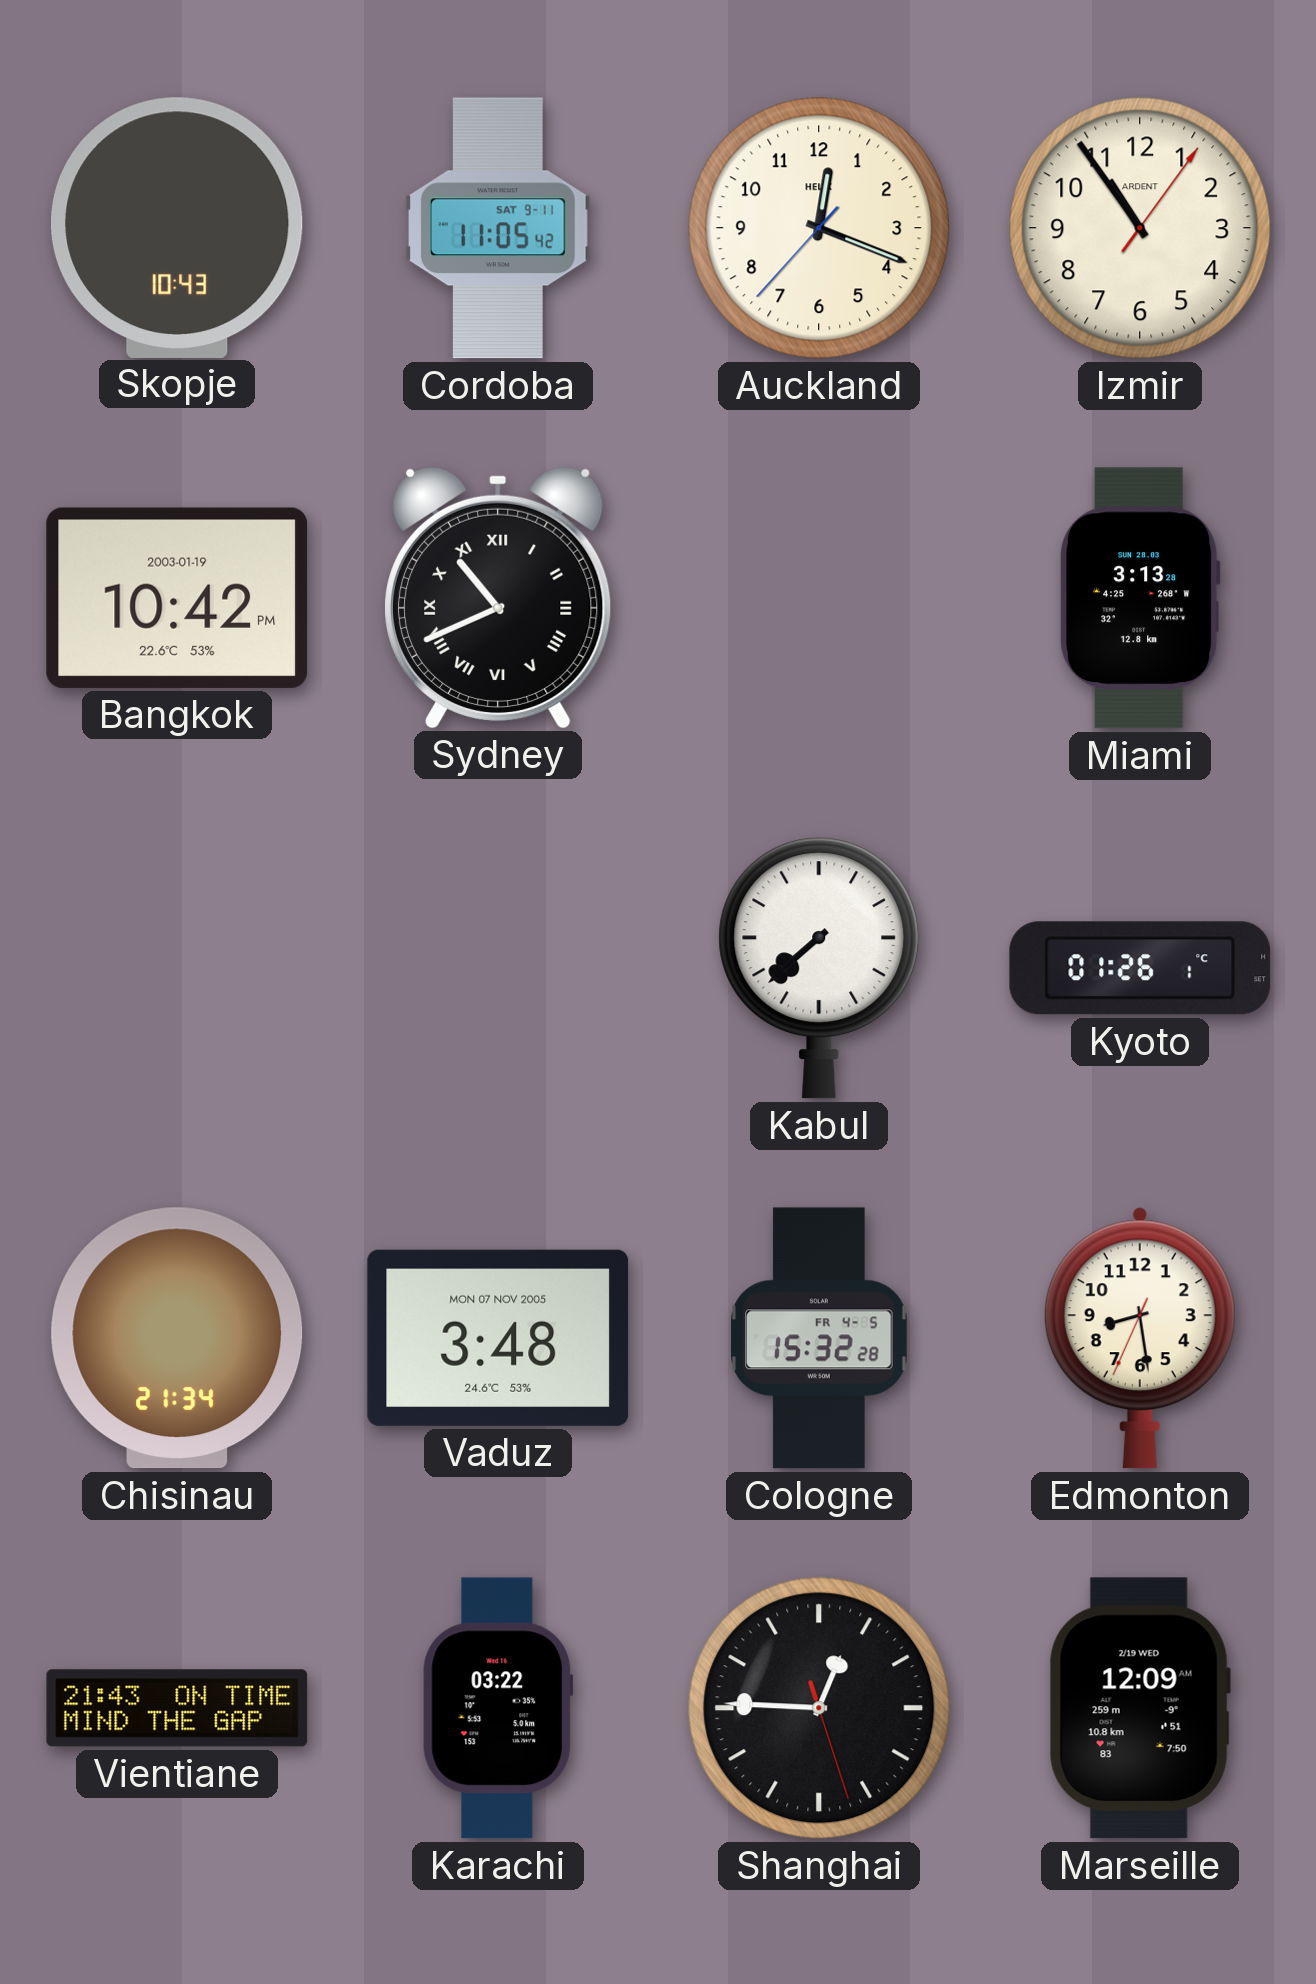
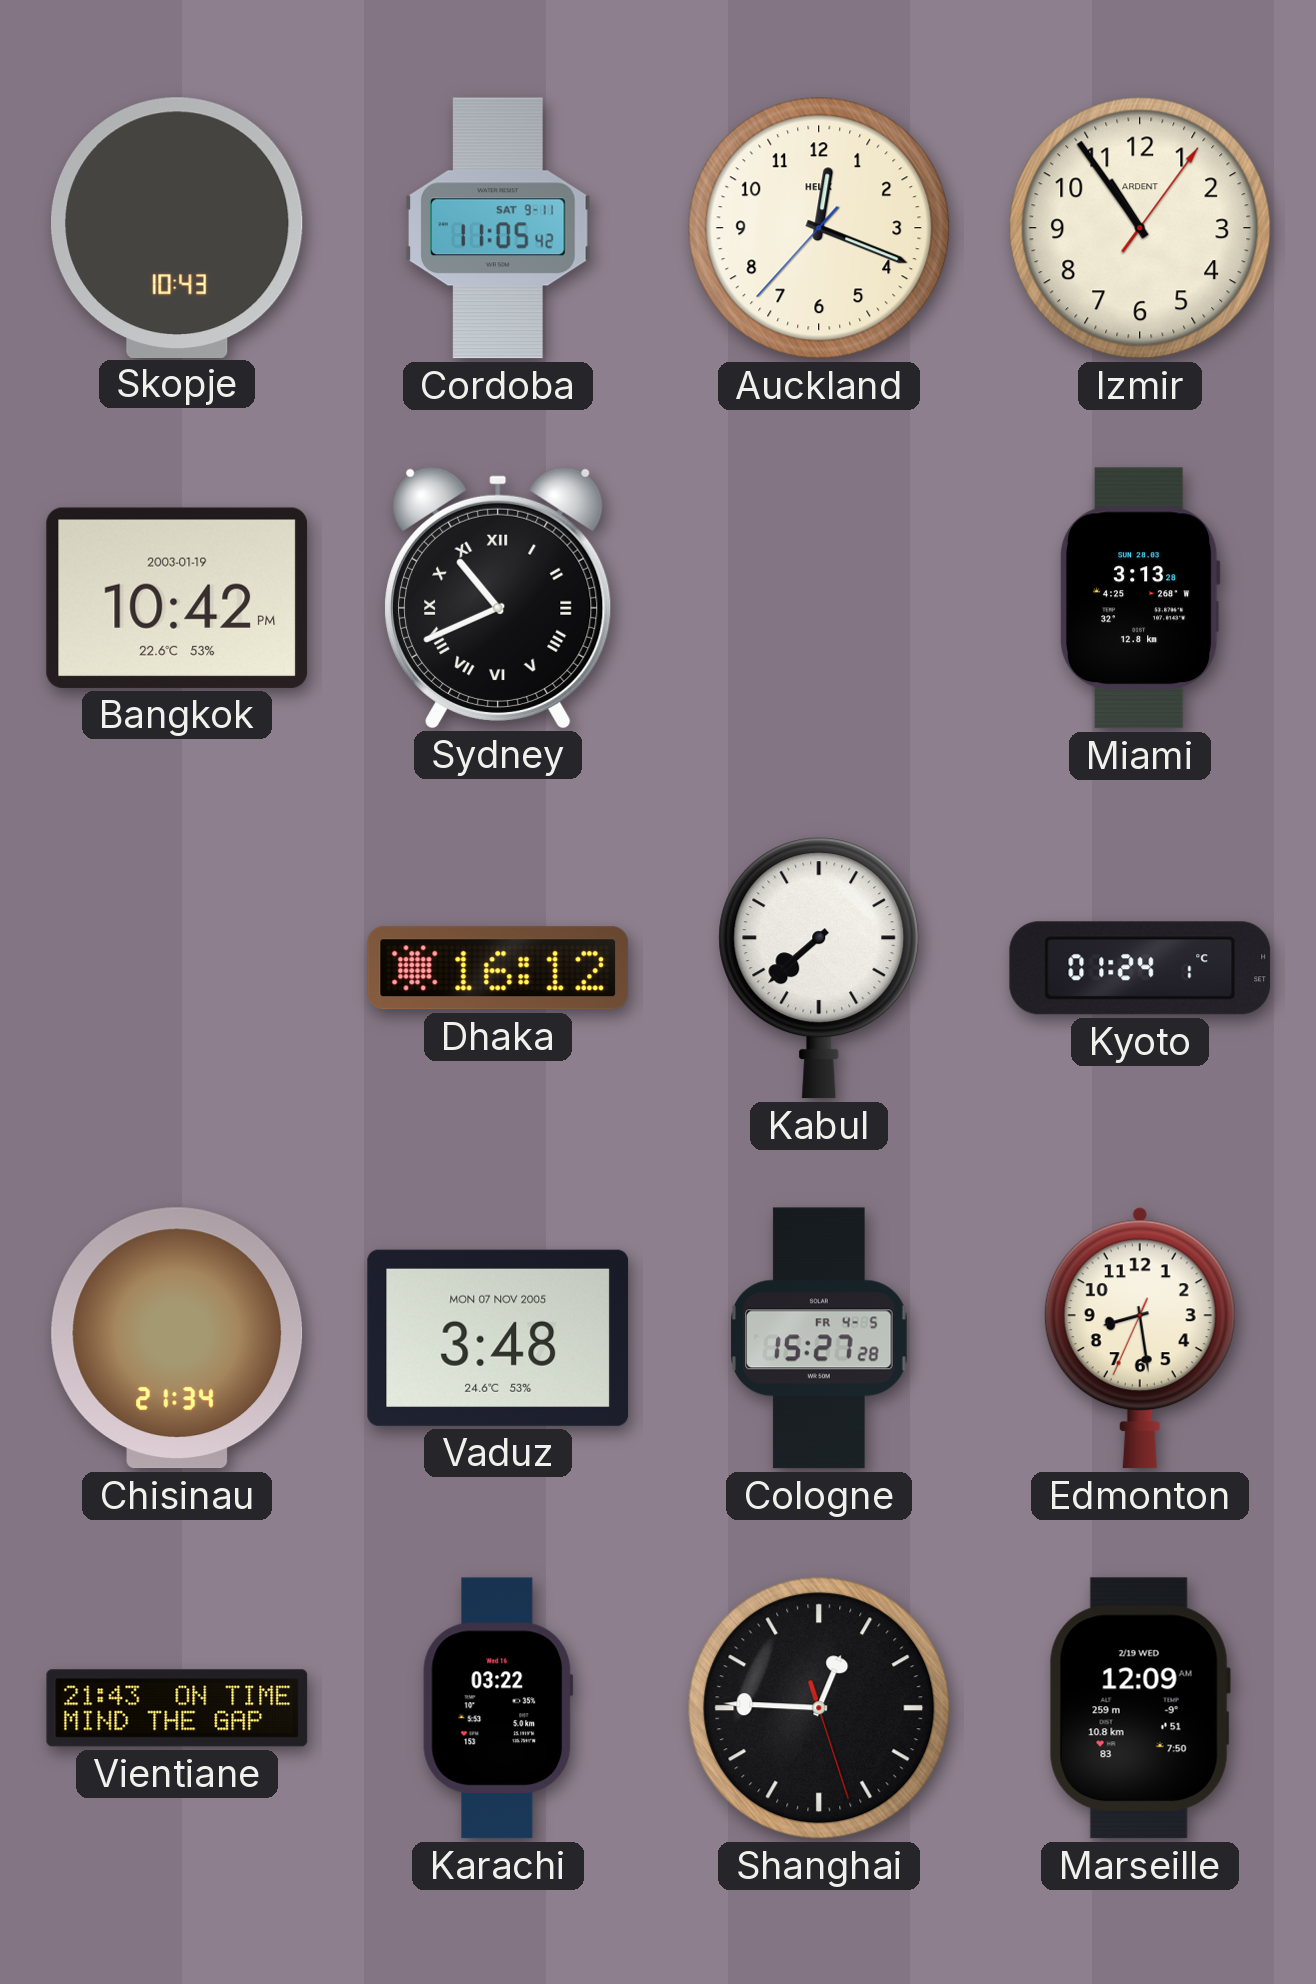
Dhaka: none -> 16:12
Kyoto: 01:26 -> 01:24
Cologne: 15:32 -> 15:27
